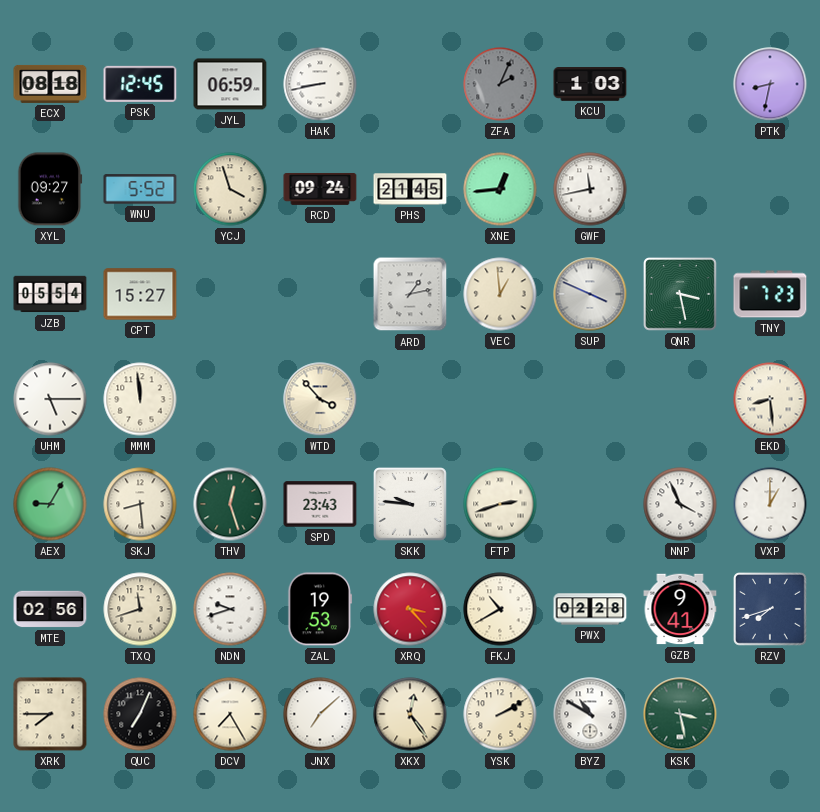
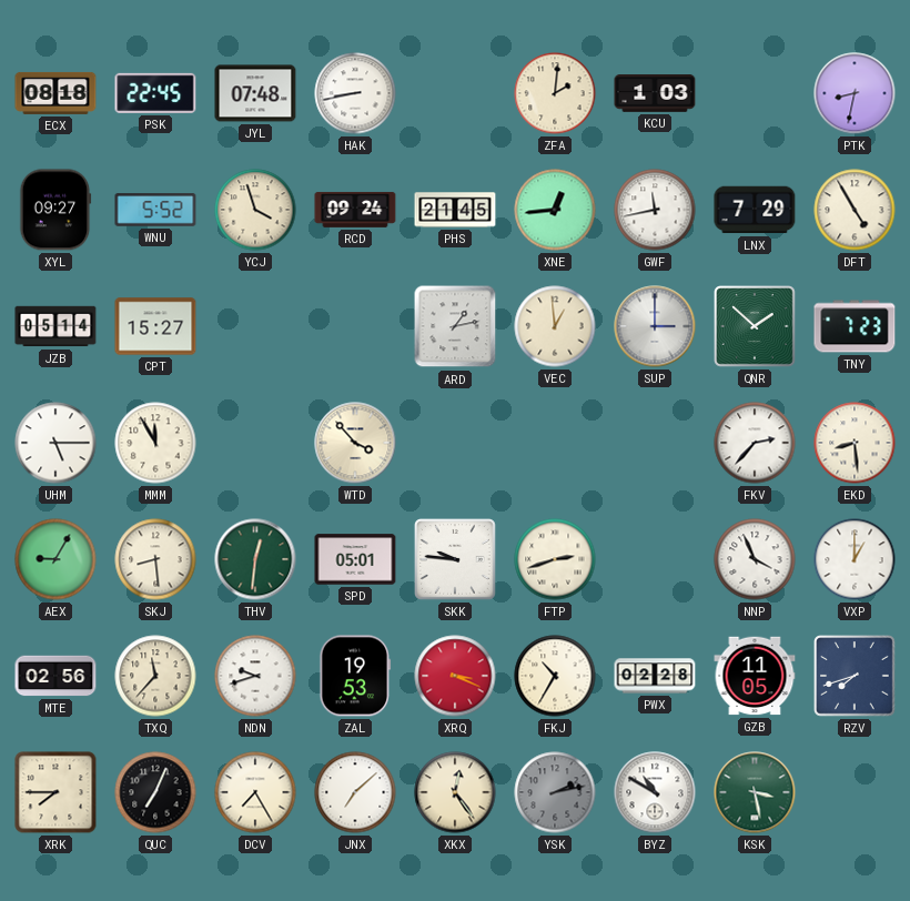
PSK: 12:45 -> 22:45
JYL: 06:59 -> 07:48
ZFA: 2:04 -> 2:01
ZFA dial: grey -> cream
LNX: none -> 7:29
DFT: none -> 4:55
JZB: 05:54 -> 05:14
SUP: 3:49 -> 3:00
QNR: 3:28 -> 1:52
MMM: 11:59 -> 11:55
FKV: none -> 2:37
THV: 12:27 -> 12:31
SPD: 23:43 -> 05:01
TXQ: 11:42 -> 11:37
XRQ: 3:23 -> 3:19
FKJ: 10:40 -> 10:35
GZB: 9:41 -> 11:05
YSK: 2:10 -> 2:13
YSK dial: cream -> grey
